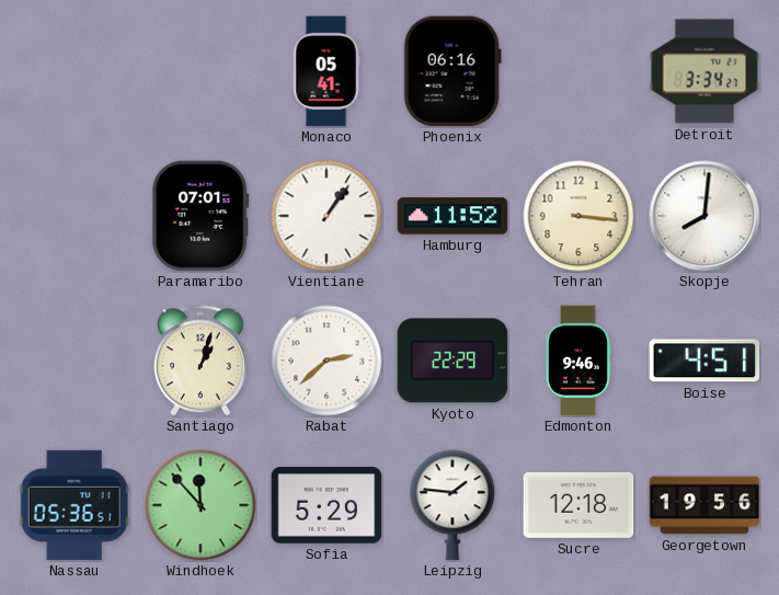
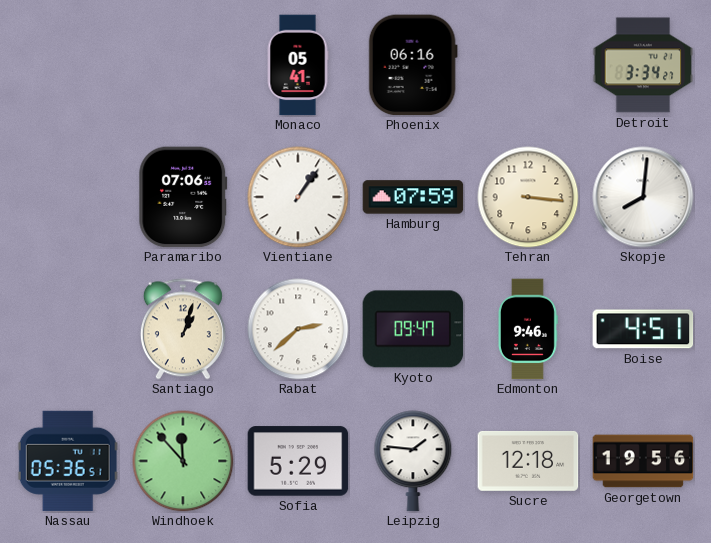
Paramaribo: 07:01 -> 07:06
Hamburg: 11:52 -> 07:59
Kyoto: 22:29 -> 09:47
